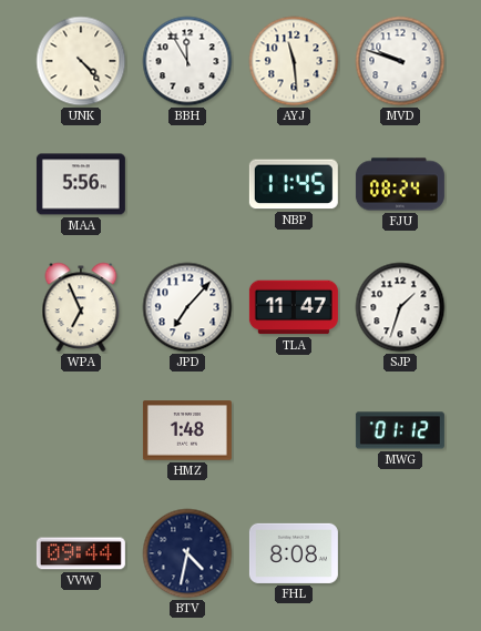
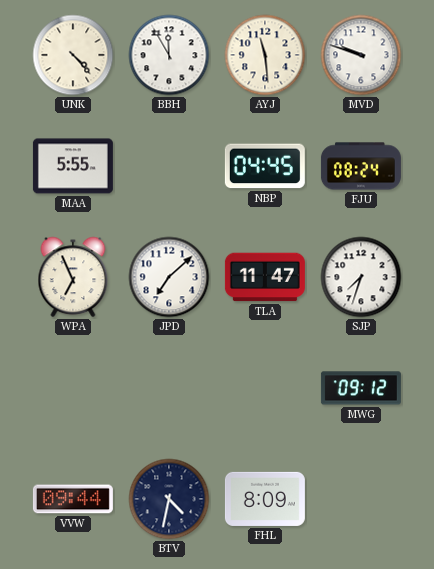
MAA: 5:56 -> 5:55
NBP: 11:45 -> 04:45
JPD: 7:07 -> 7:08
SJP: 1:33 -> 7:33
HMZ: 1:48 -> none
MWG: 01:12 -> 09:12
FHL: 8:08 -> 8:09
